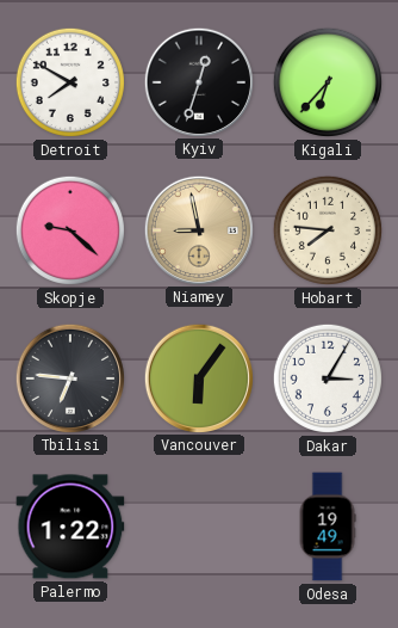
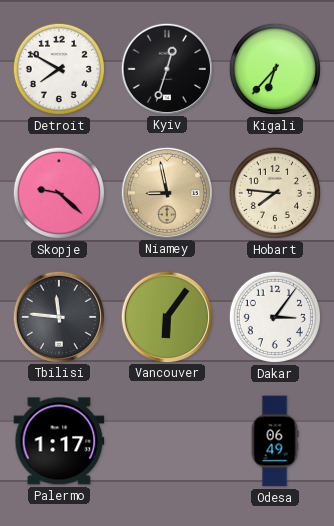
Tbilisi: 6:46 -> 11:46
Dakar: 3:05 -> 3:06
Palermo: 1:22 -> 1:17
Odesa: 19:49 -> 06:49
